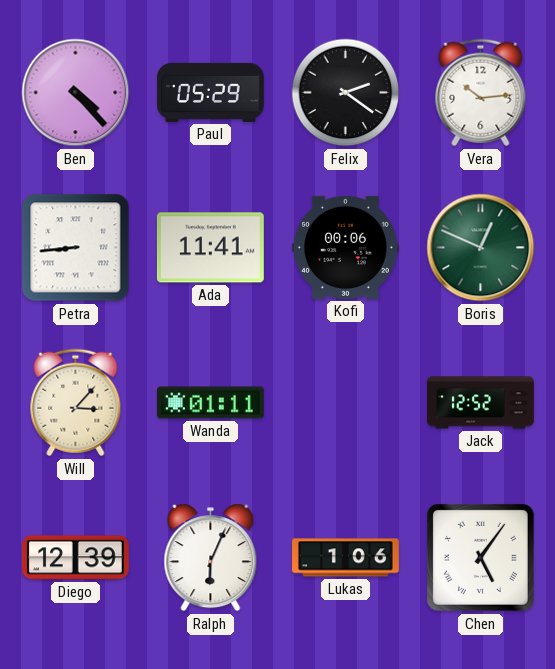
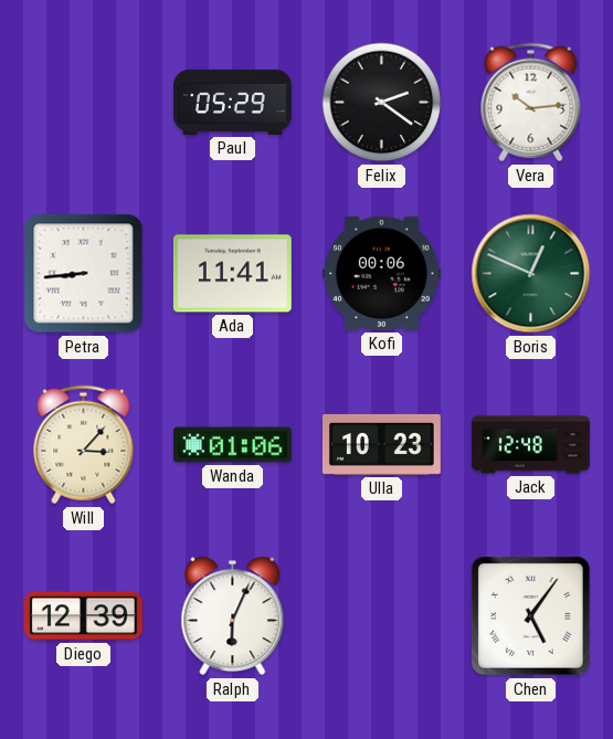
Ben: 4:23 -> none
Wanda: 01:11 -> 01:06
Ulla: none -> 10:23
Jack: 12:52 -> 12:48
Lukas: 1:06 -> none
